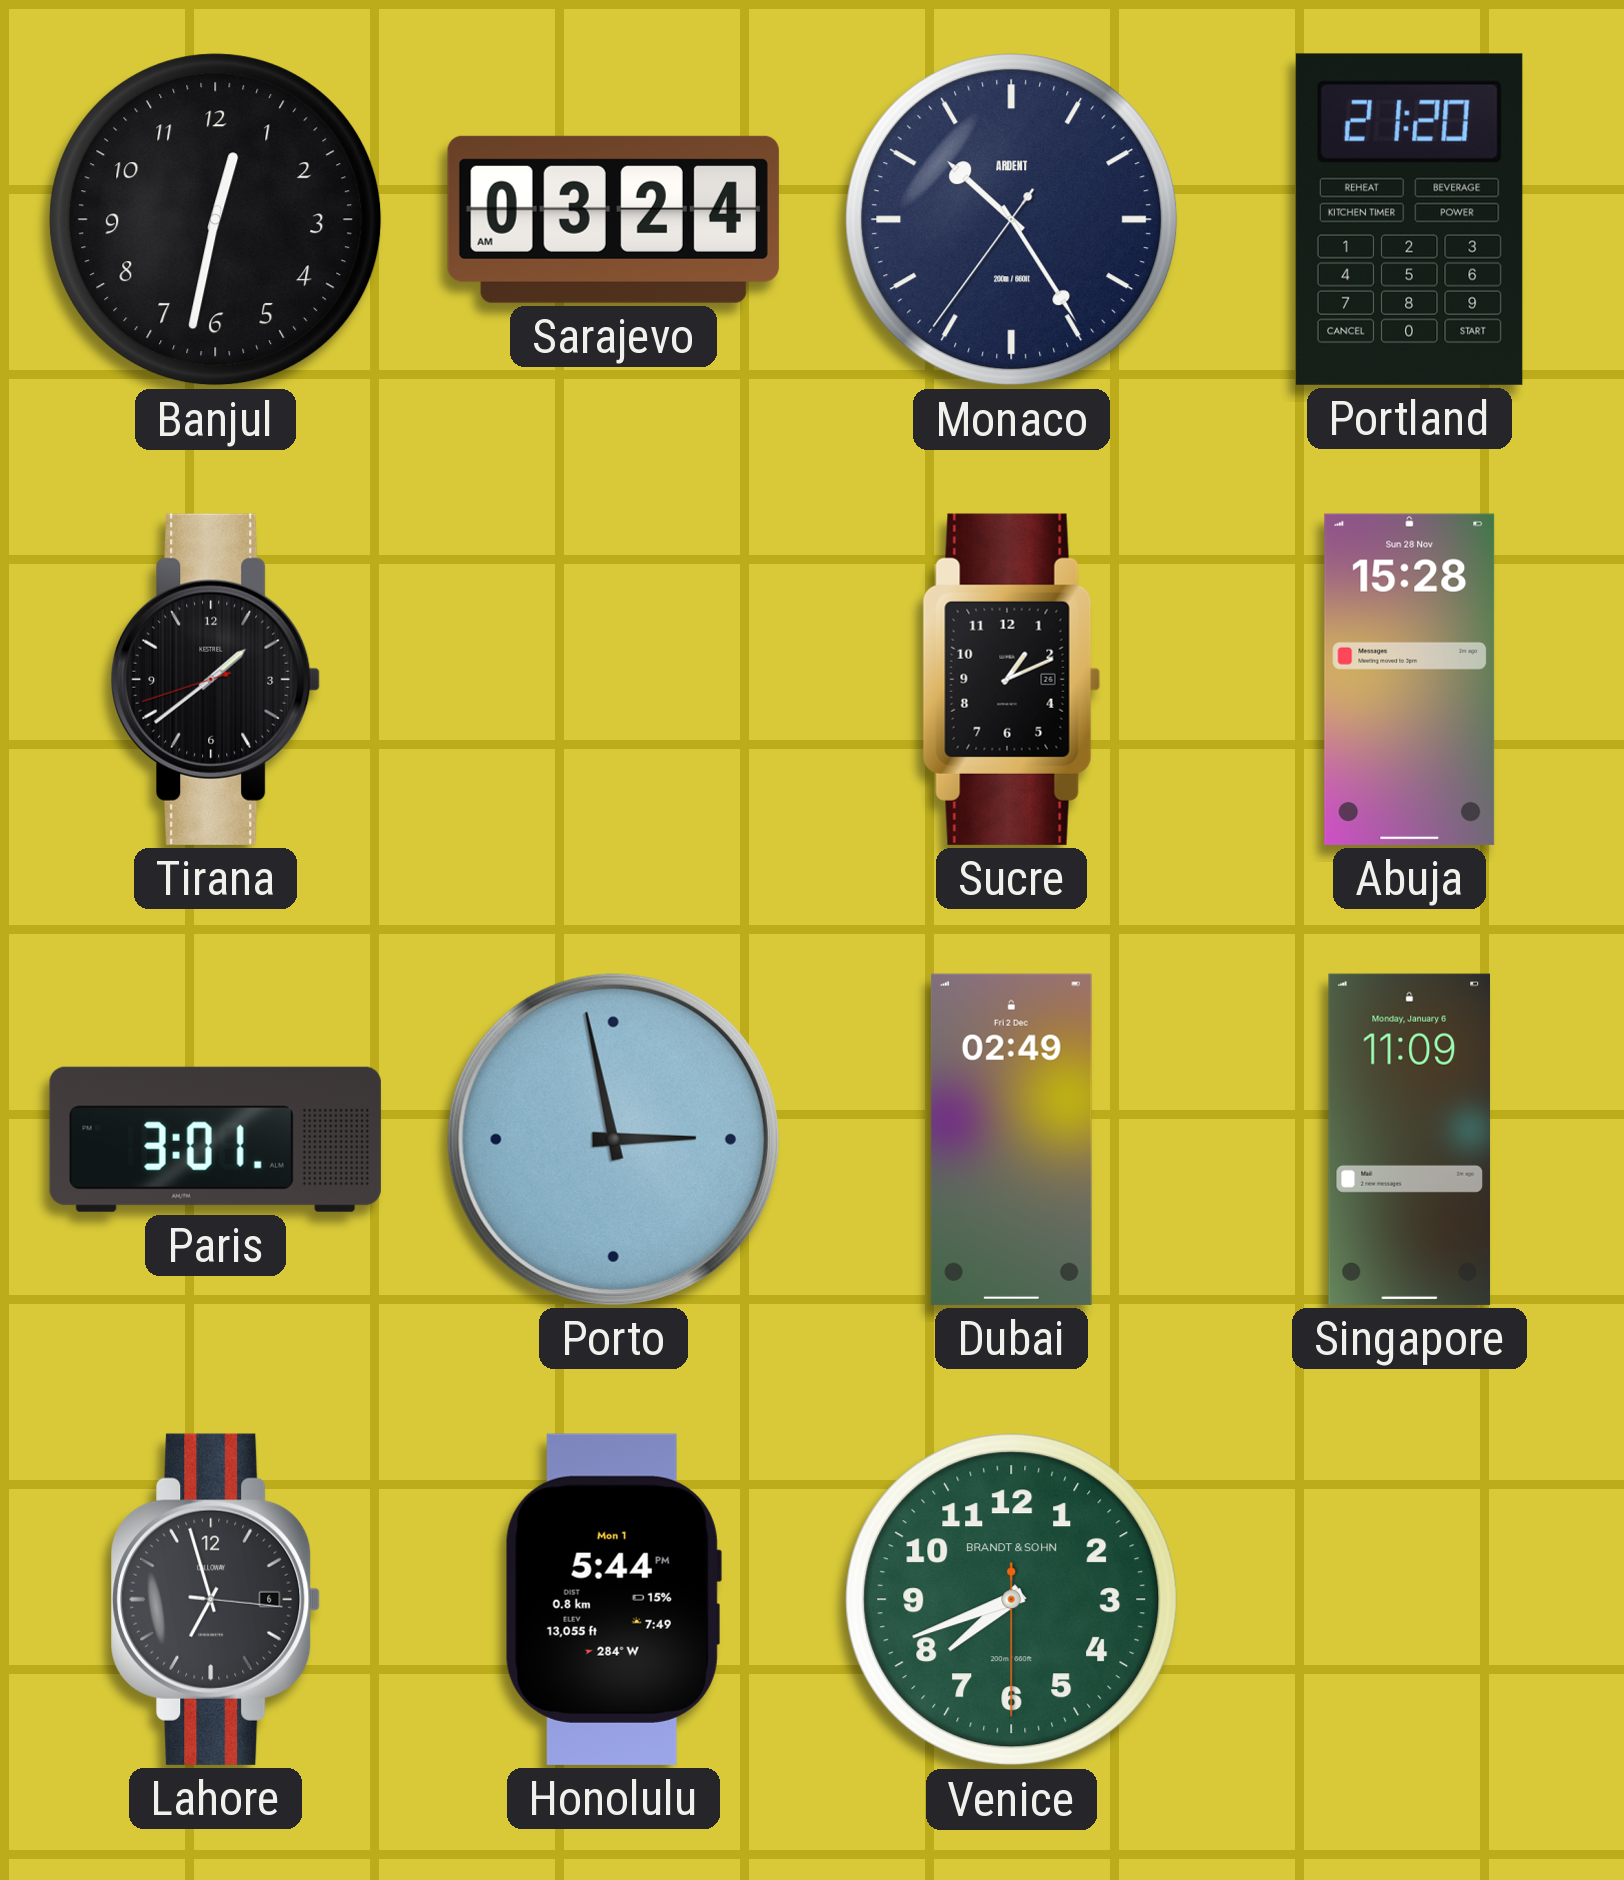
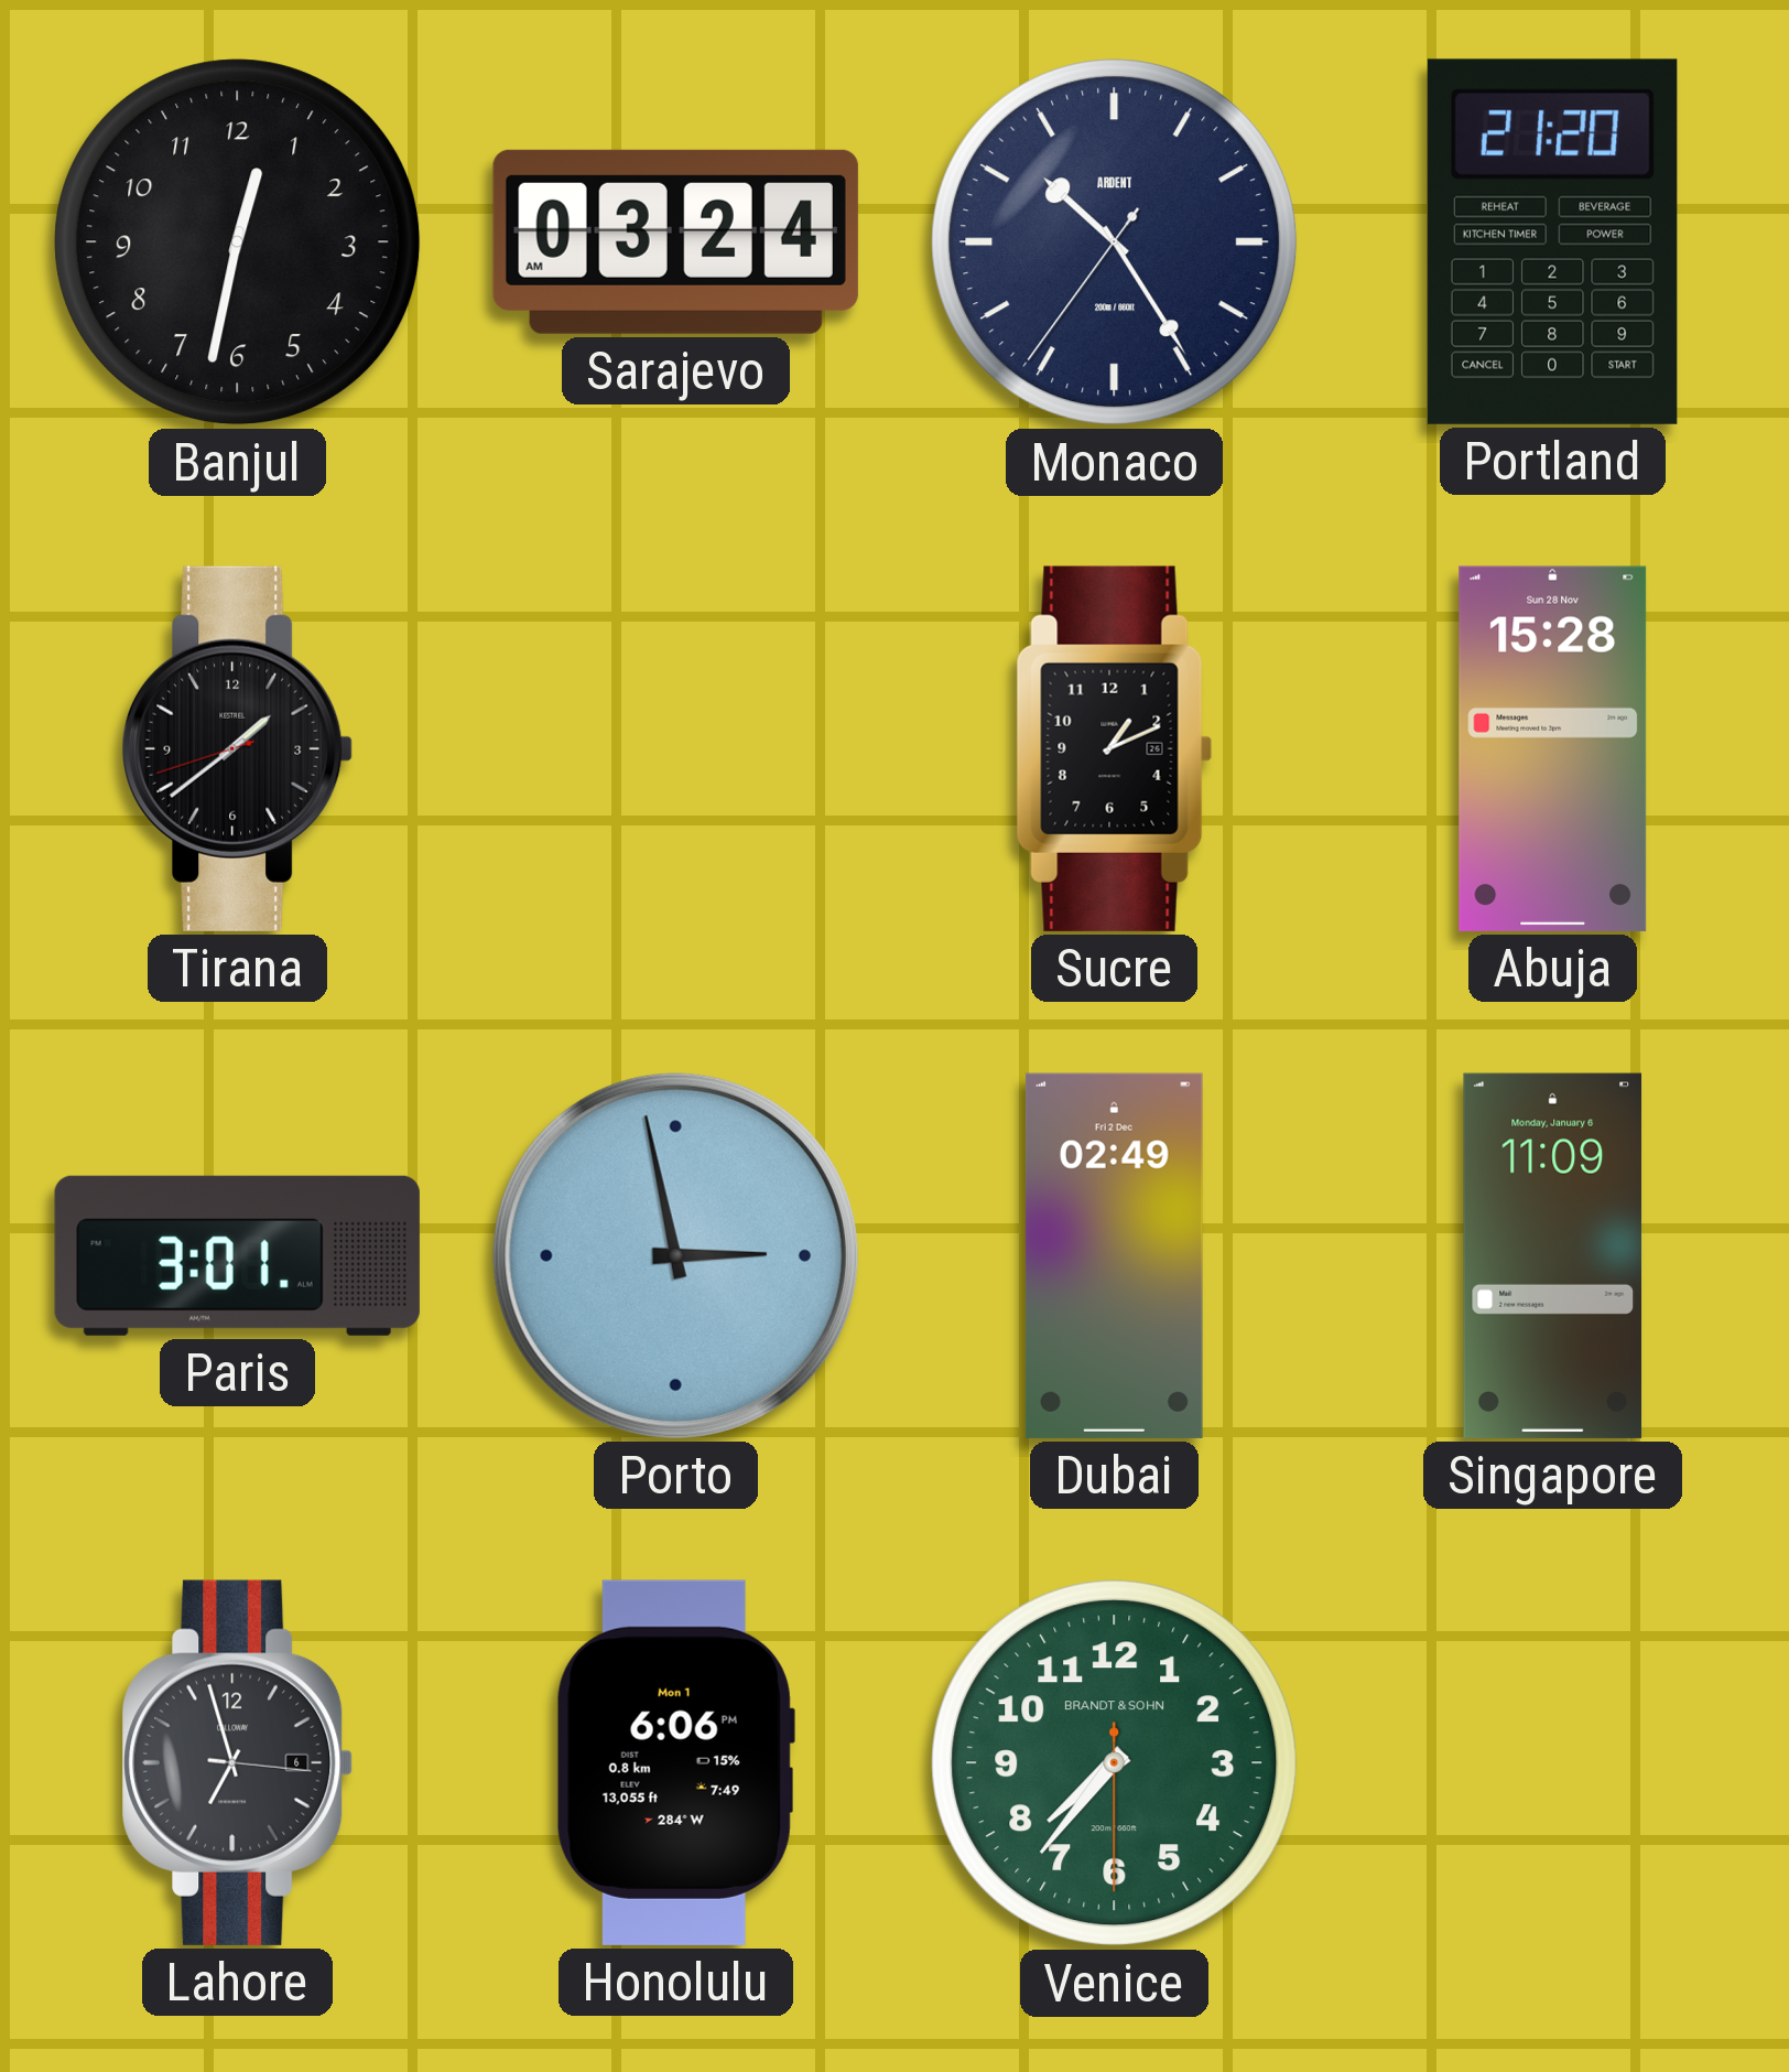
Honolulu: 5:44 -> 6:06
Venice: 7:41 -> 7:36
